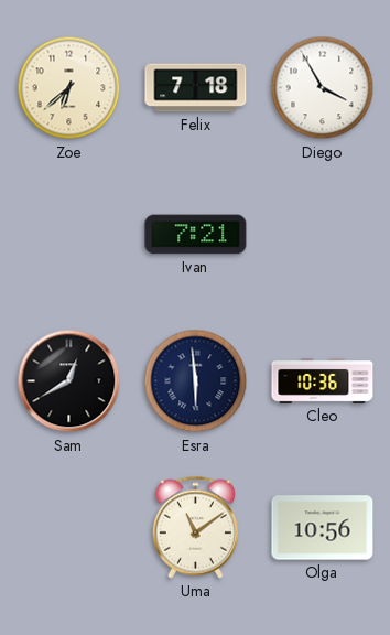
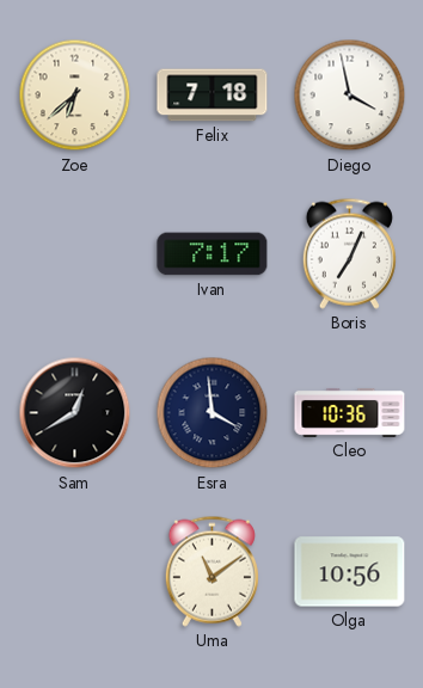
Diego: 3:55 -> 3:58
Ivan: 7:21 -> 7:17
Boris: none -> 7:04
Esra: 5:59 -> 3:59
